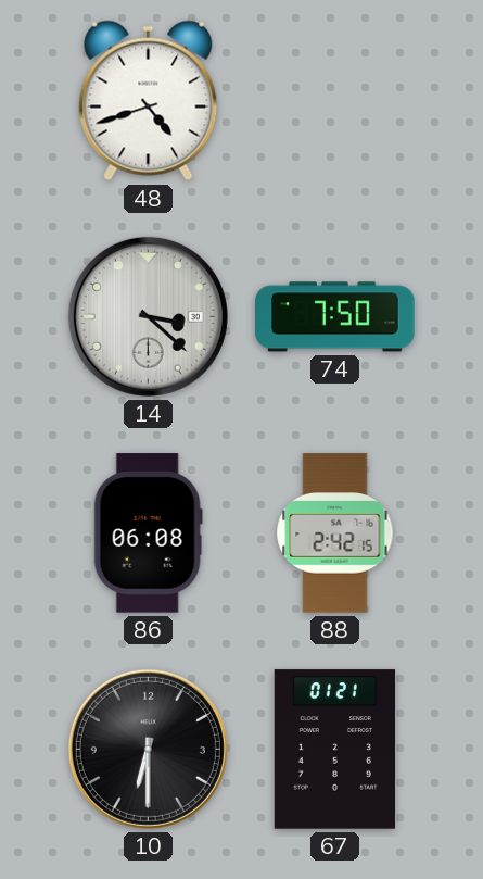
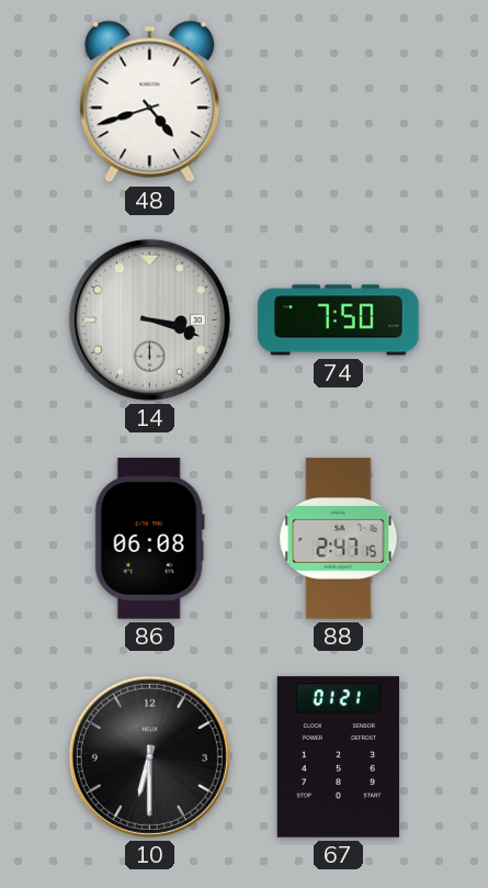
14: 3:22 -> 3:18
88: 2:42 -> 2:47
